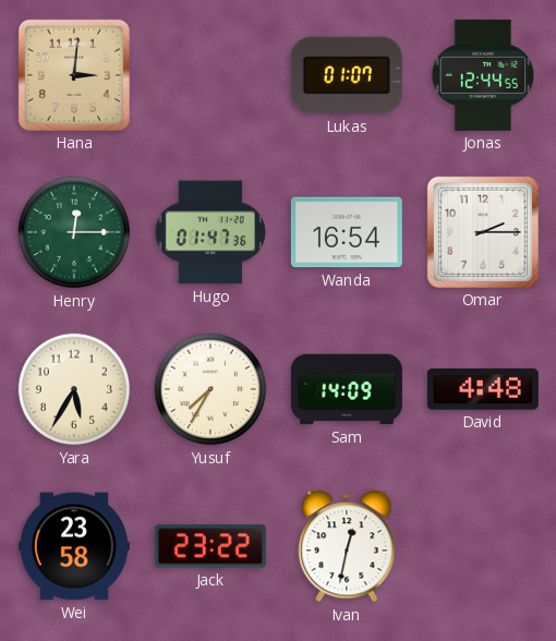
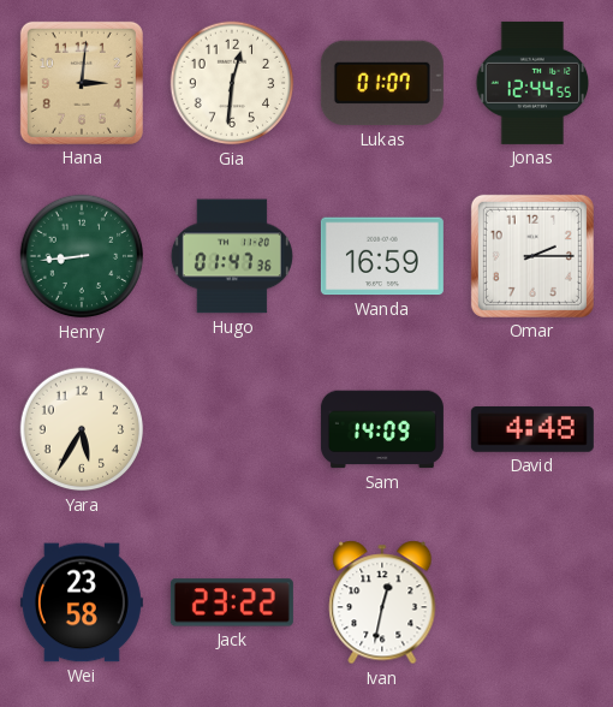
Gia: none -> 12:31
Henry: 12:15 -> 8:44
Wanda: 16:54 -> 16:59
Yusuf: 7:35 -> none
